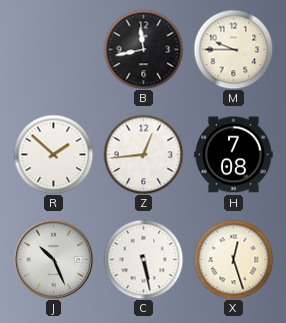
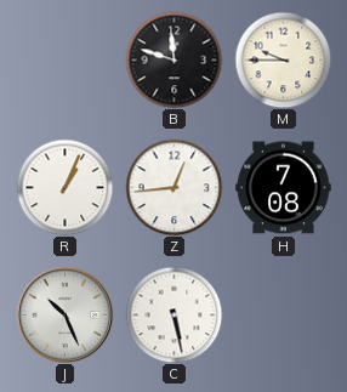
B: 11:43 -> 11:48
R: 1:52 -> 1:04
X: 12:27 -> none
